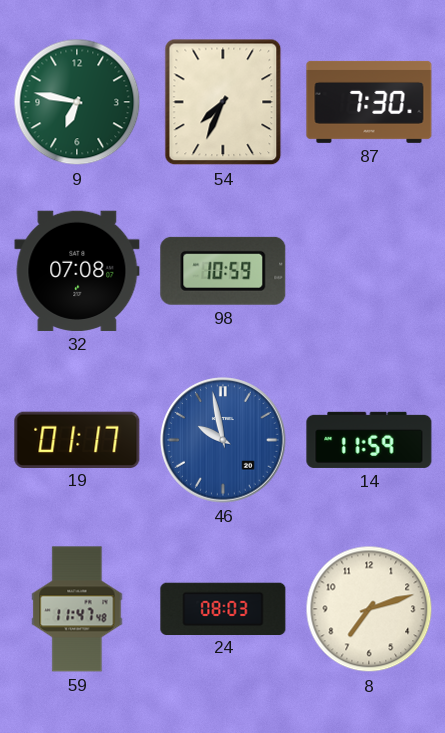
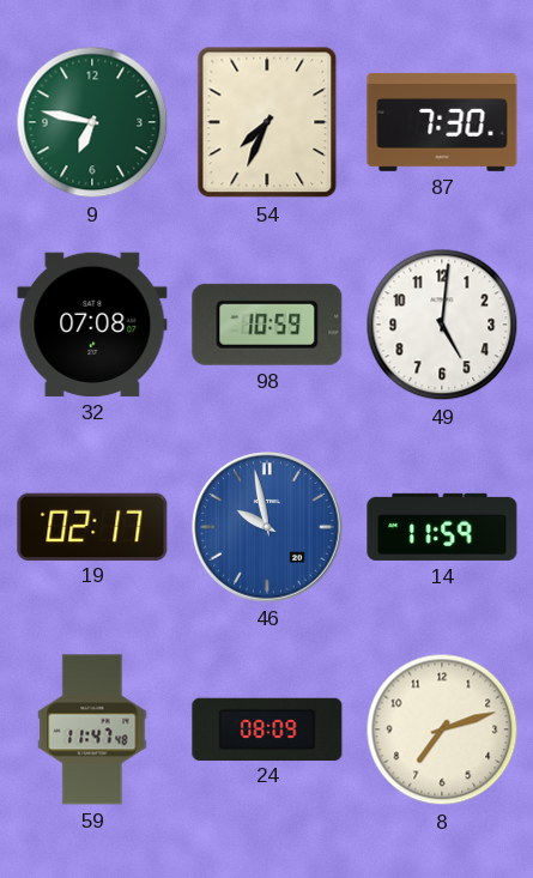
49: none -> 5:01
19: 01:17 -> 02:17
24: 08:03 -> 08:09
